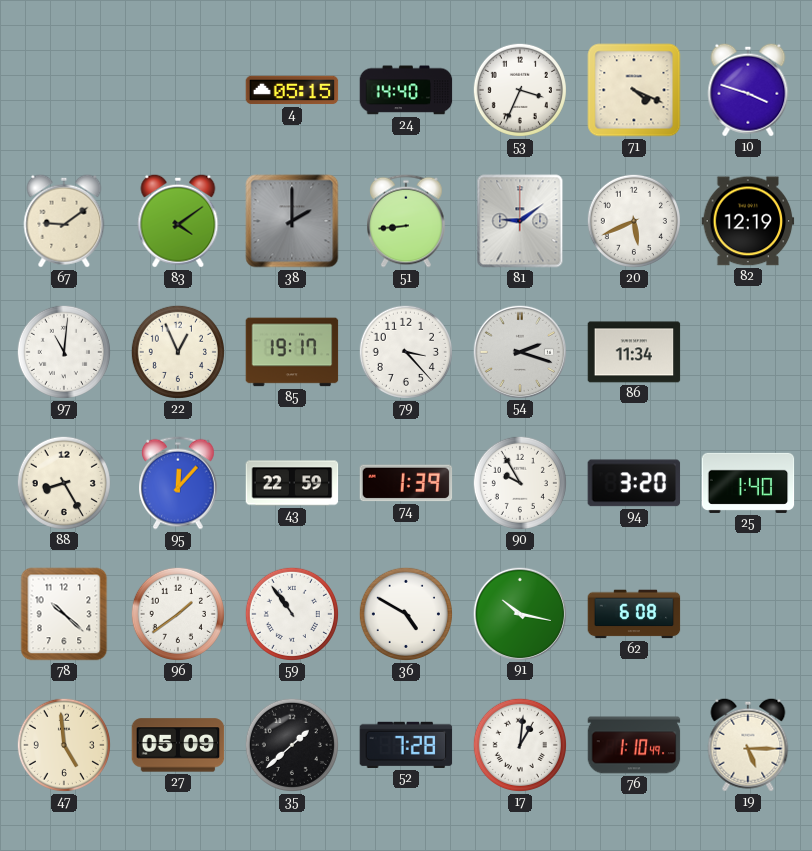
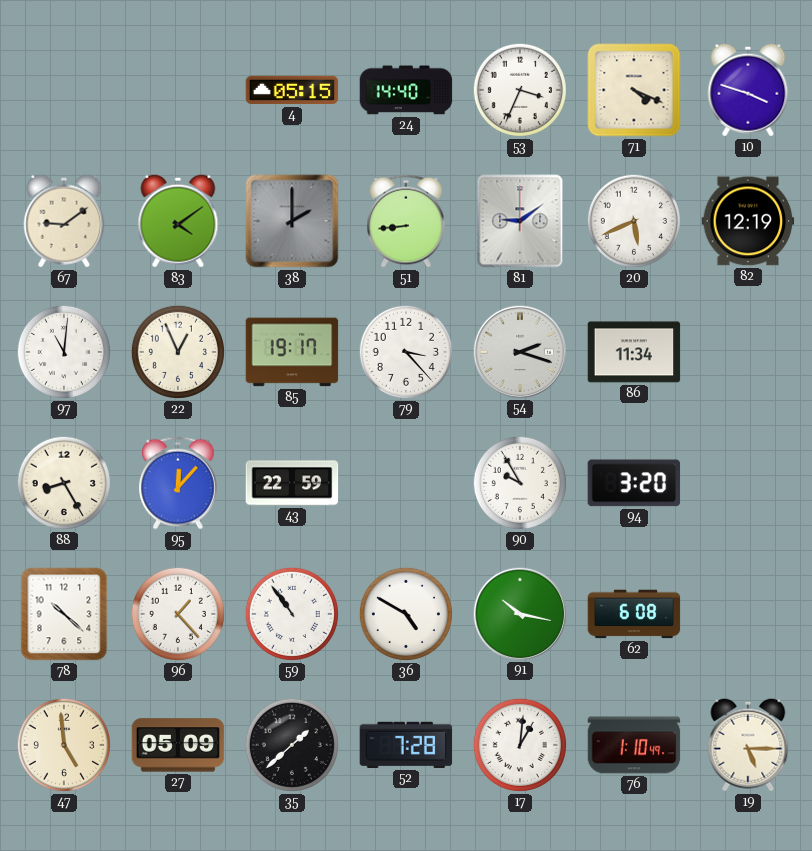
74: 1:39 -> none
25: 1:40 -> none
96: 1:39 -> 1:23
